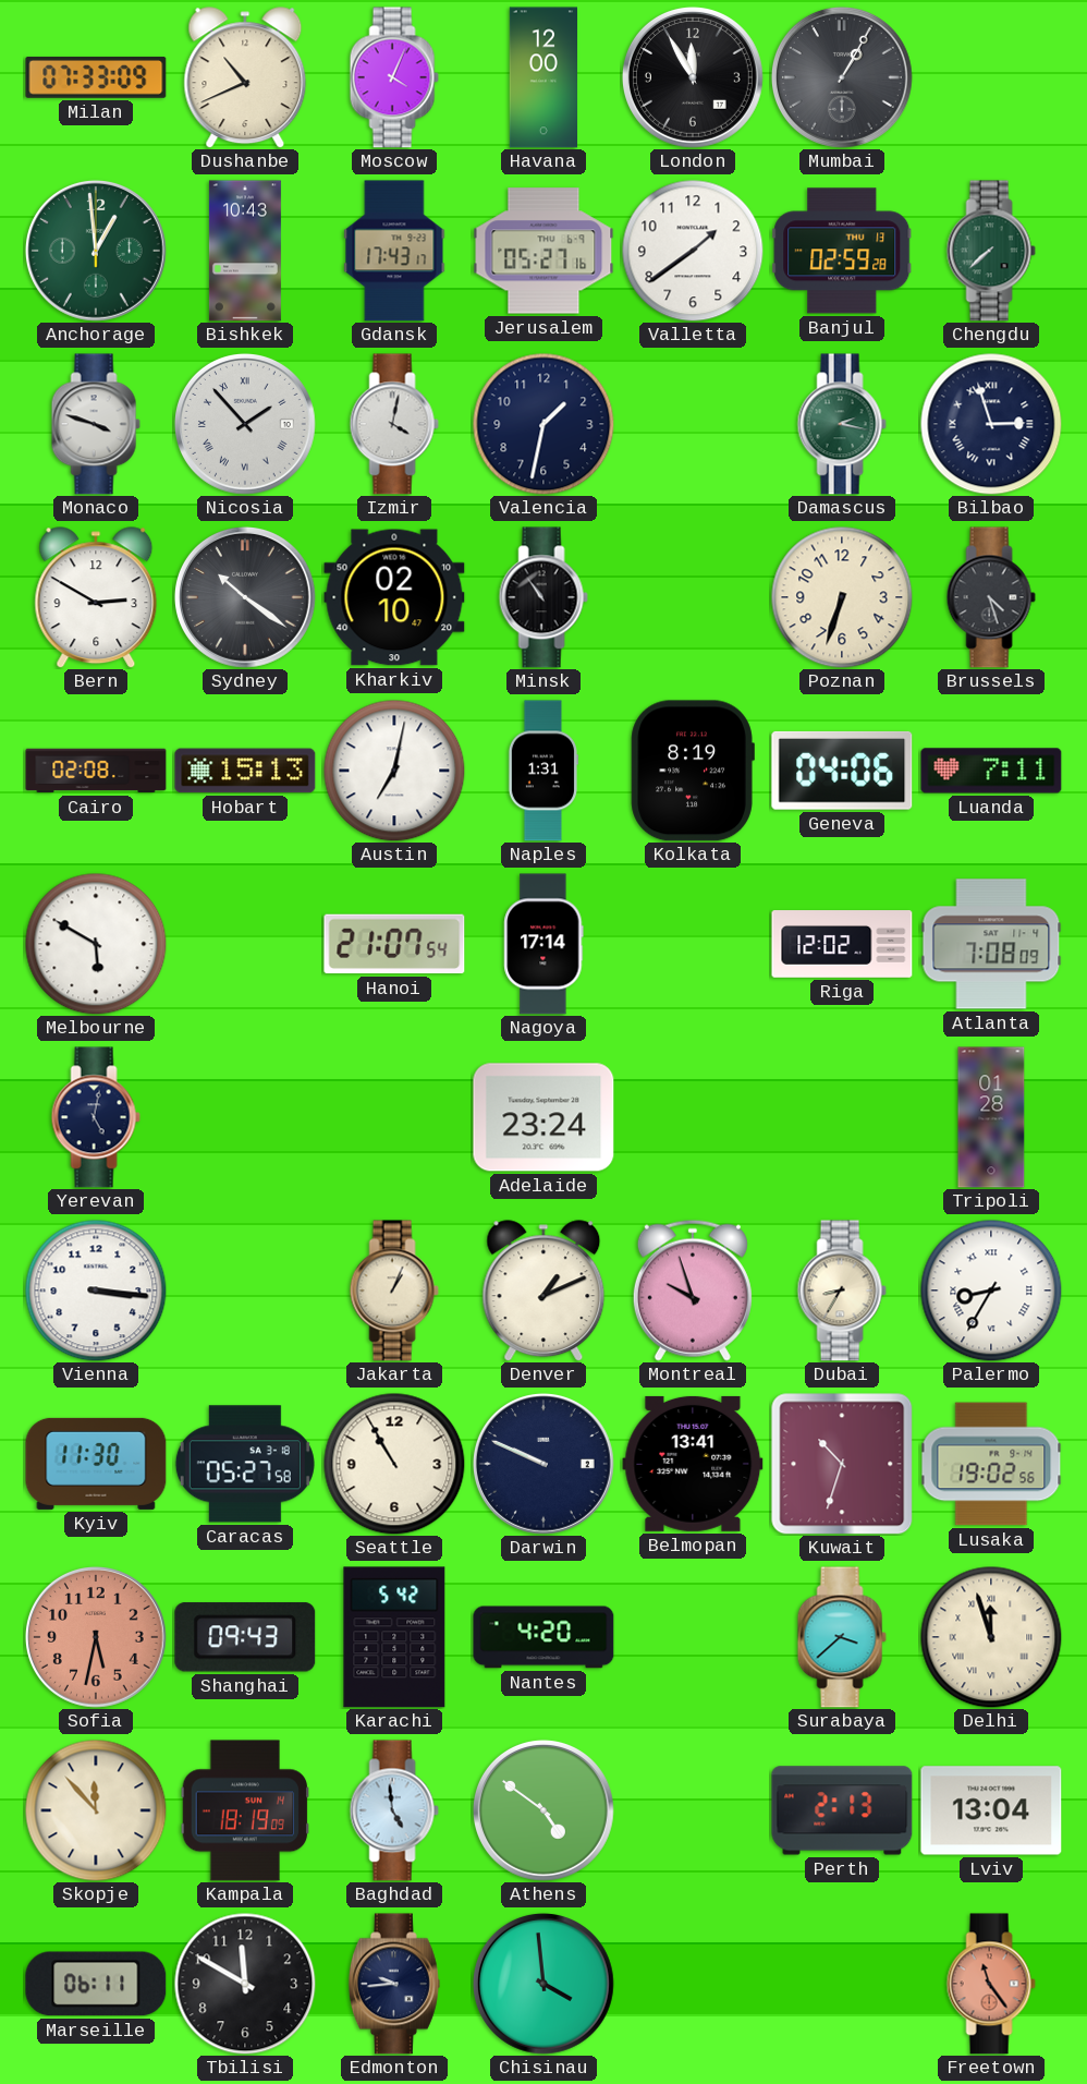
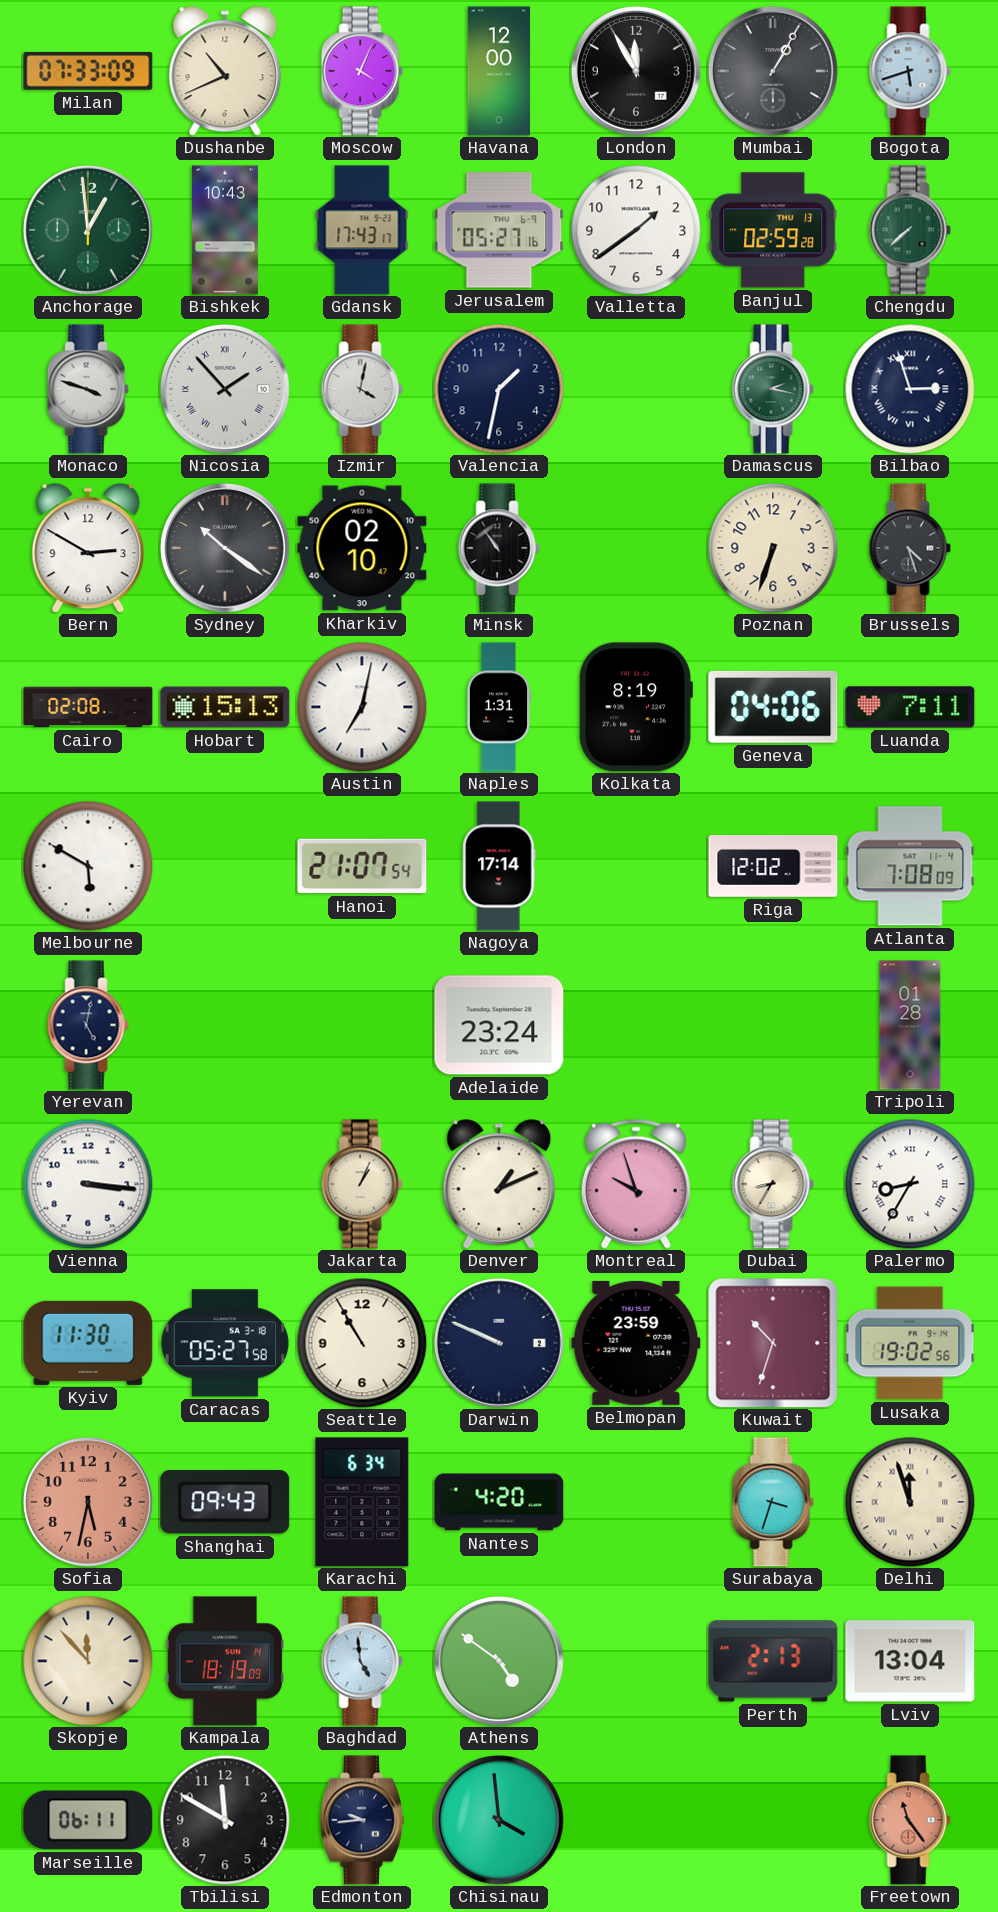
Bogota: none -> 5:42
Belmopan: 13:41 -> 23:59
Karachi: 5:42 -> 6:34
Surabaya: 3:38 -> 3:33
